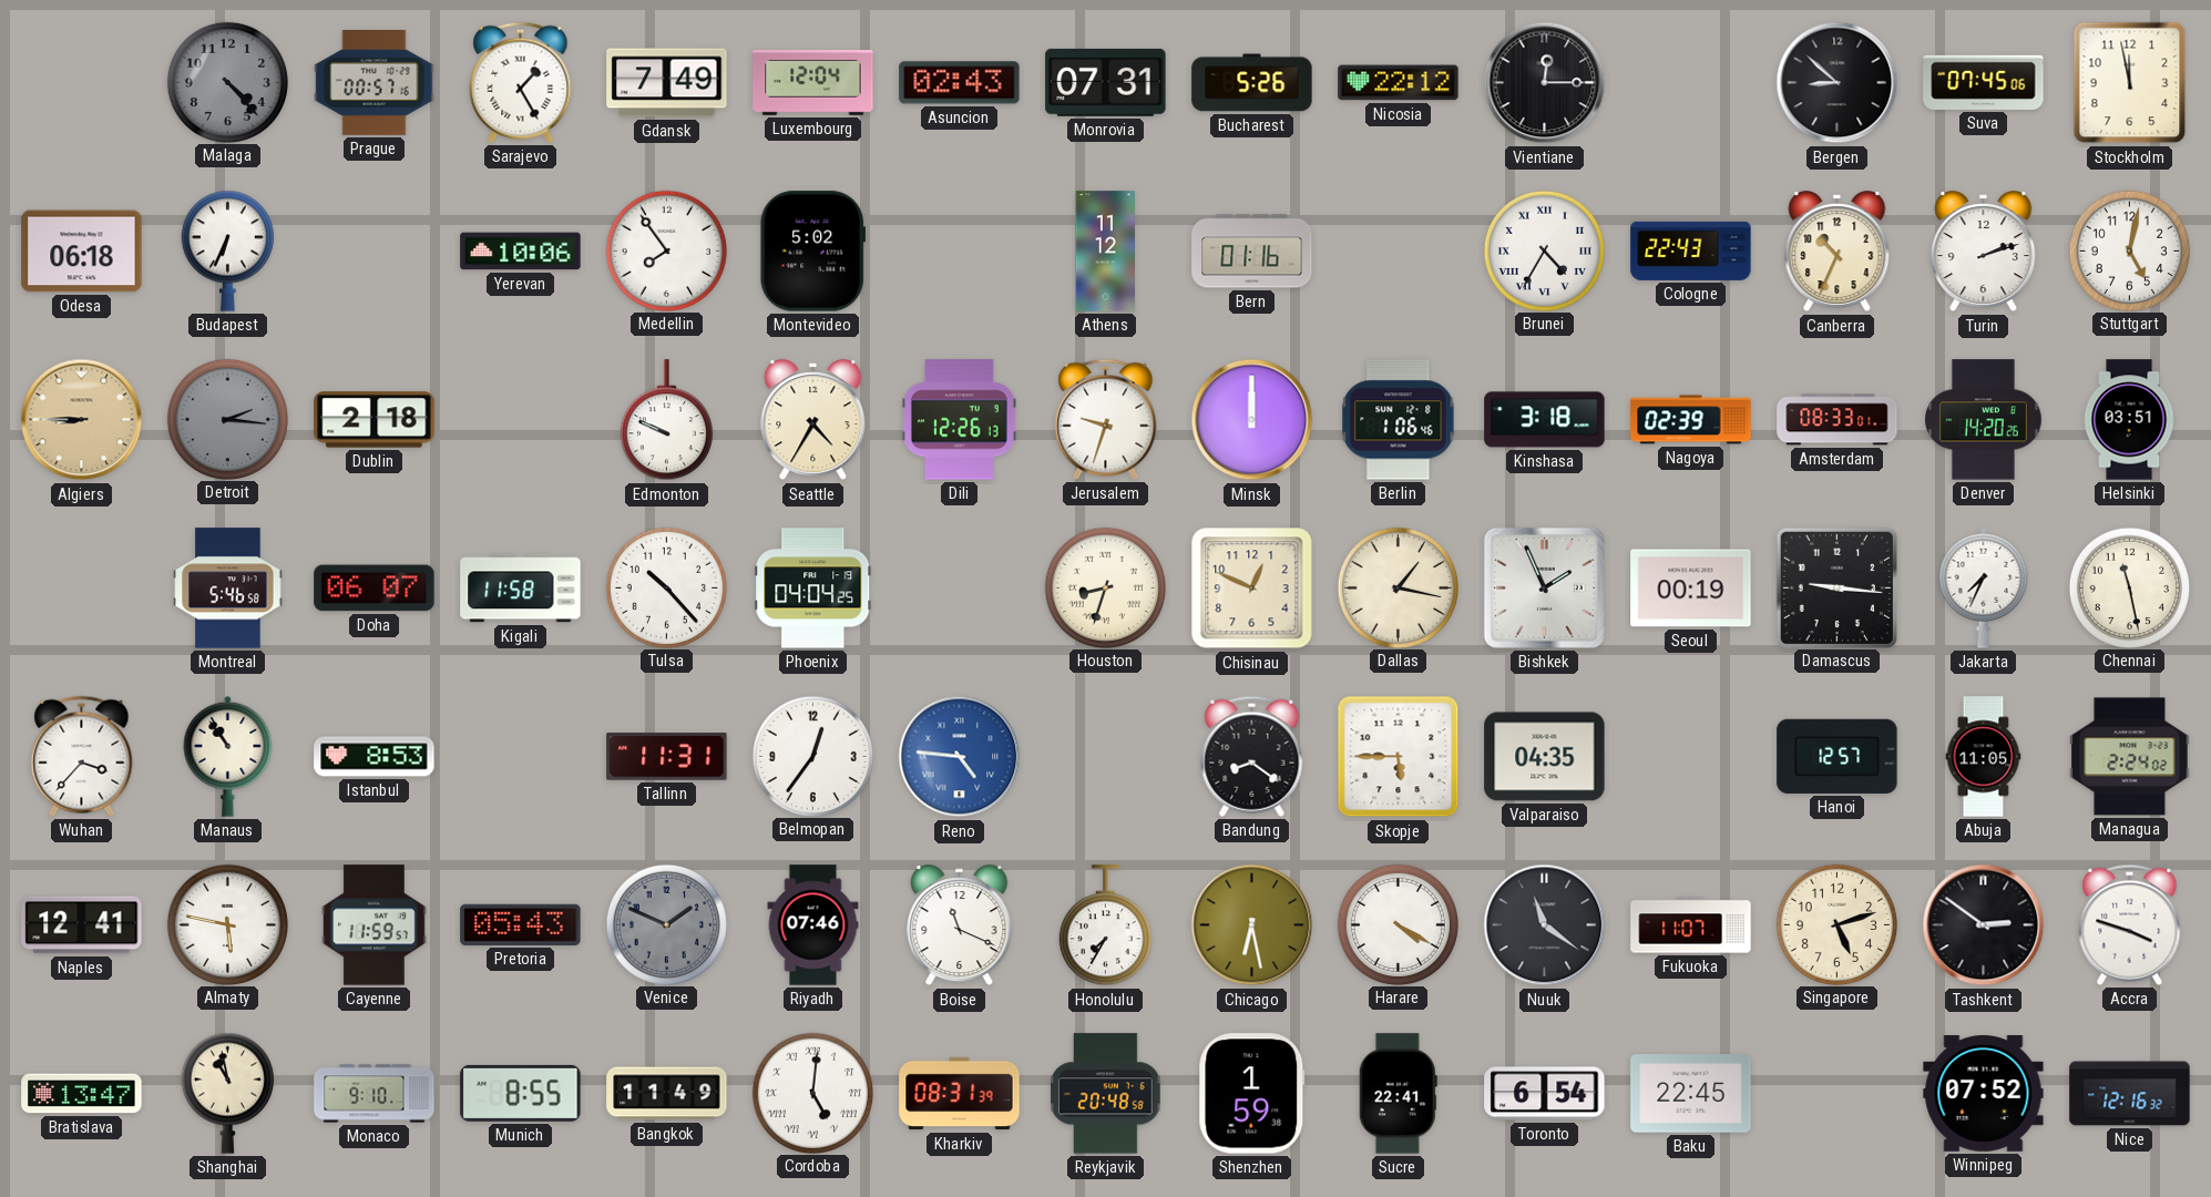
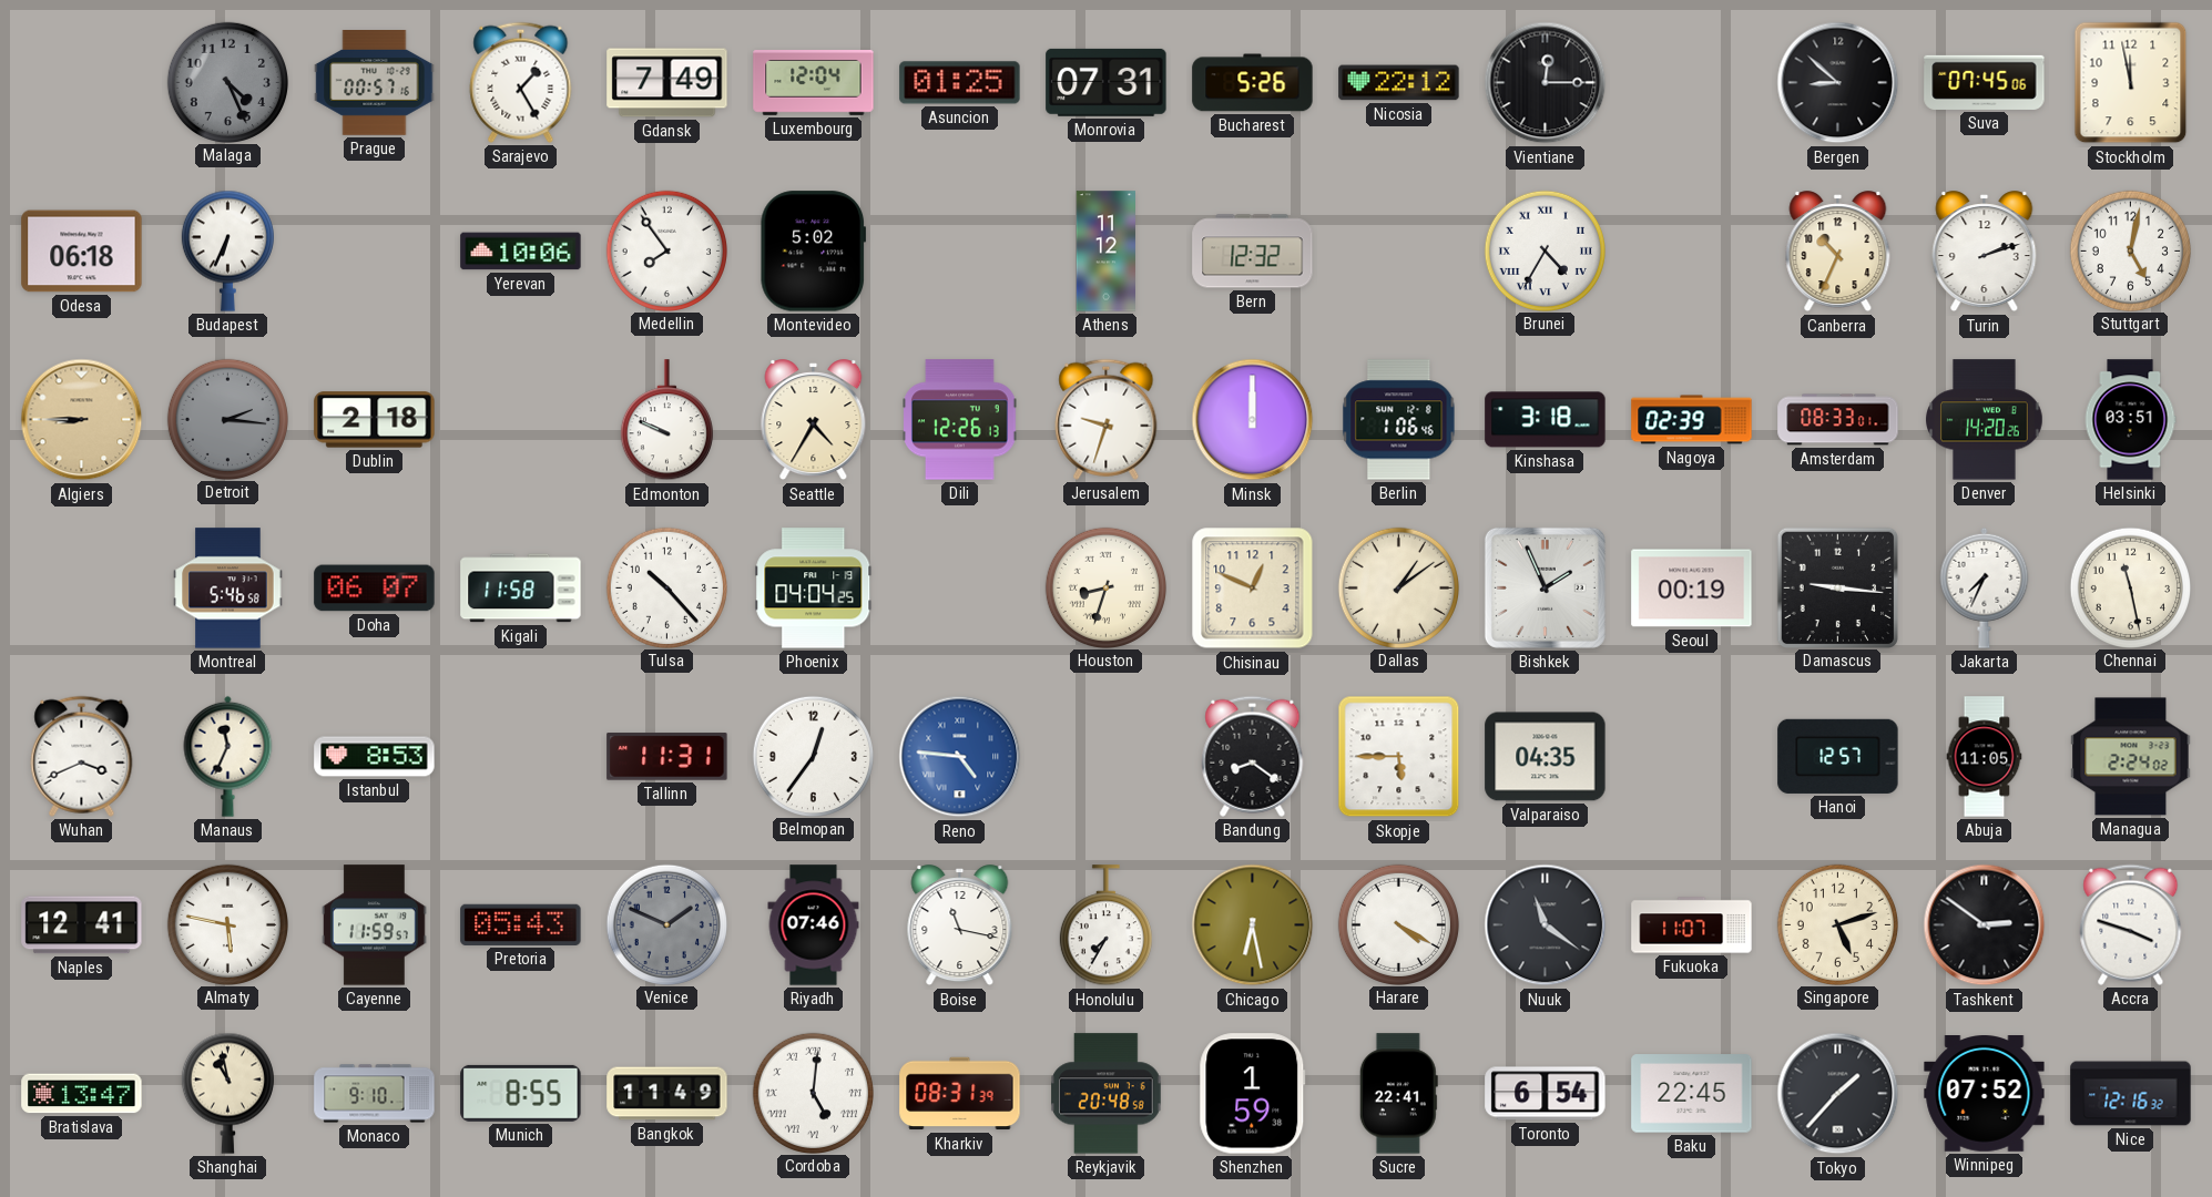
Malaga: 4:23 -> 4:26
Asuncion: 02:43 -> 01:25
Bern: 01:16 -> 12:32
Cologne: 22:43 -> none
Dallas: 1:17 -> 1:09
Wuhan: 3:37 -> 3:41
Manaus: 10:54 -> 11:34
Boise: 11:19 -> 11:17
Tokyo: none -> 1:37
